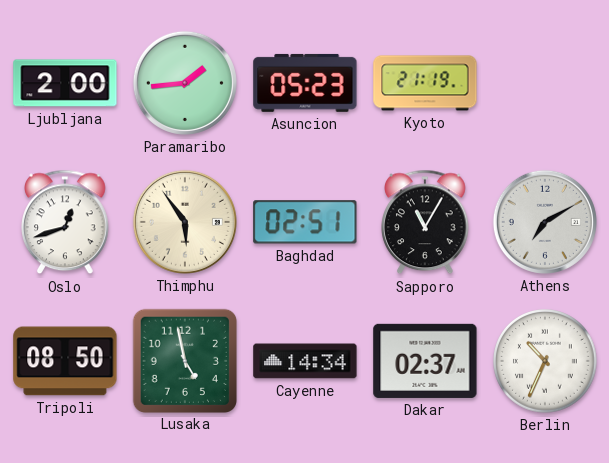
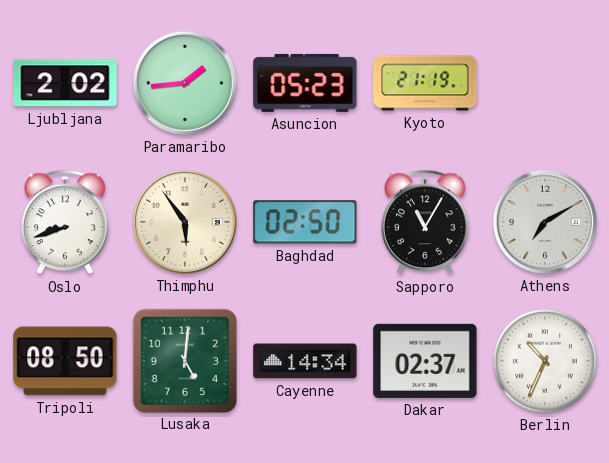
Ljubljana: 2:00 -> 2:02
Oslo: 12:42 -> 8:42
Baghdad: 02:51 -> 02:50
Lusaka: 4:58 -> 5:01
